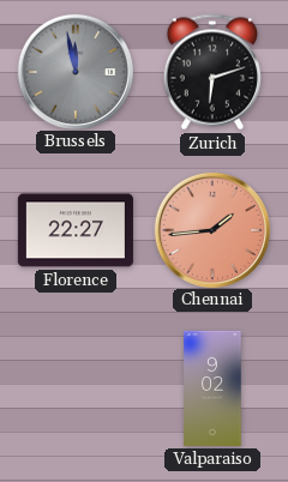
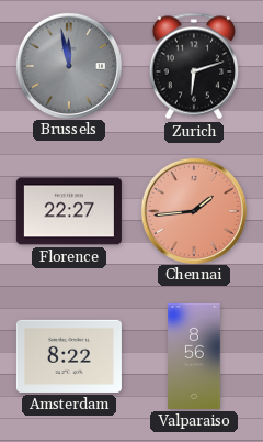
Amsterdam: none -> 8:22
Valparaiso: 9:02 -> 8:56
